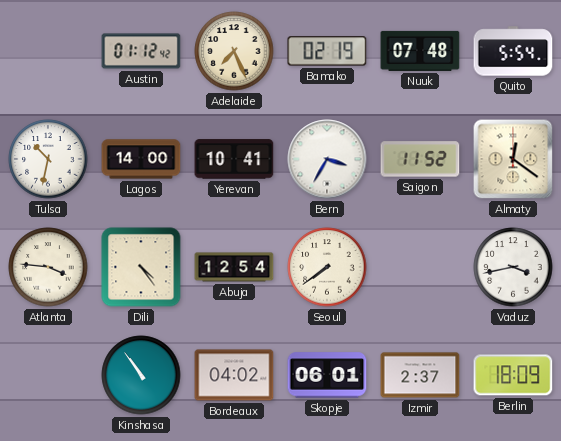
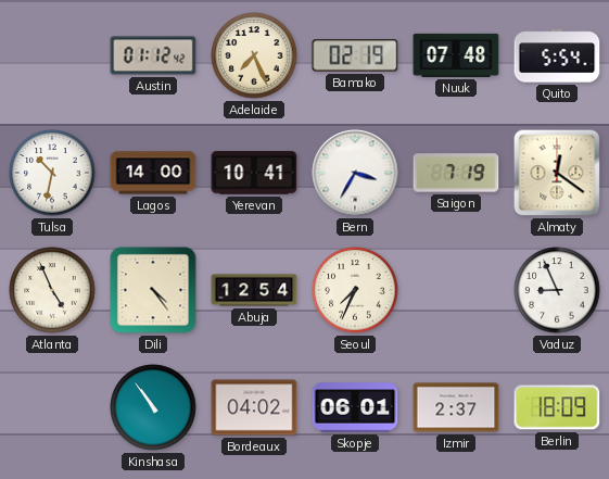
Saigon: 11:52 -> 7:19
Atlanta: 3:46 -> 4:56
Seoul: 7:39 -> 7:34
Vaduz: 3:43 -> 8:56
